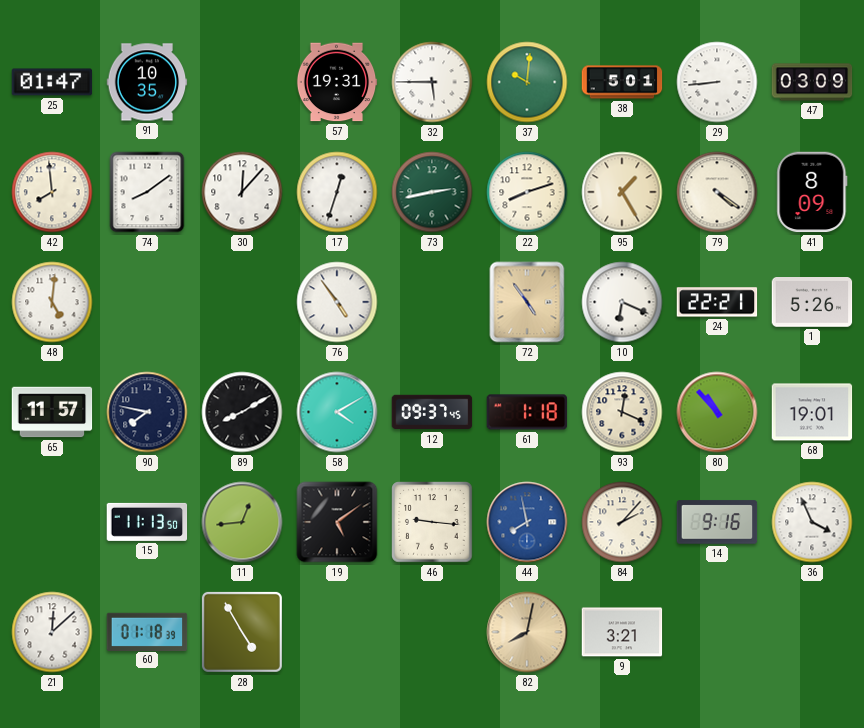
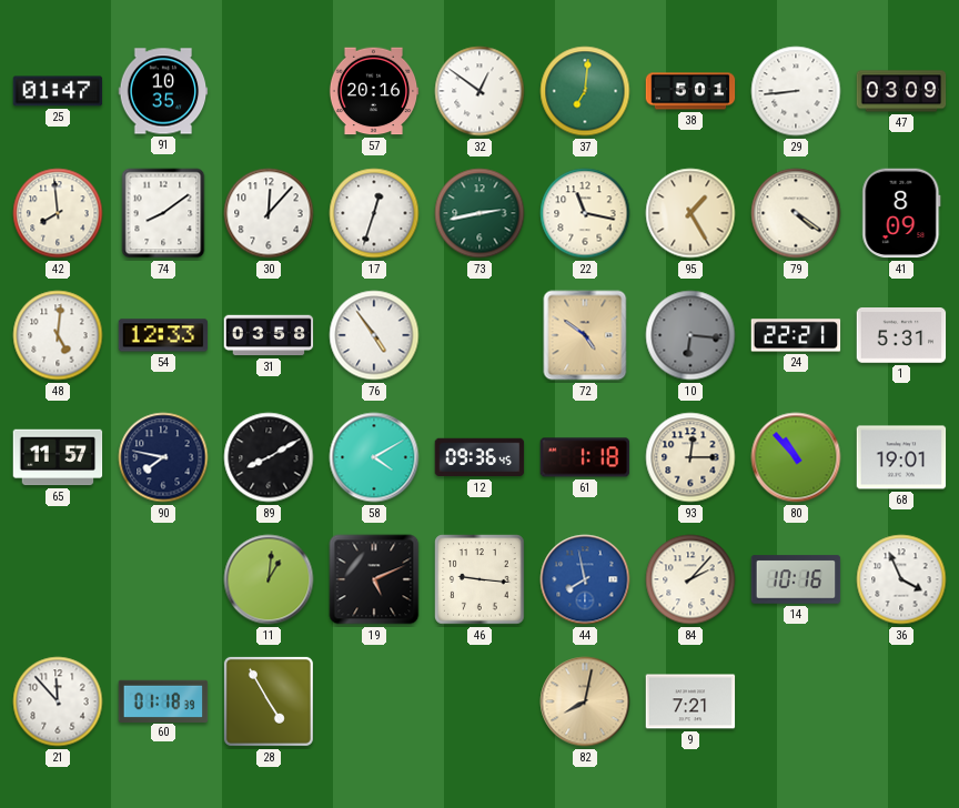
57: 19:31 -> 20:16
32: 5:45 -> 12:51
37: 10:01 -> 7:01
22: 8:12 -> 11:17
54: none -> 12:33
31: none -> 03:58
72: 4:54 -> 4:51
10: 6:19 -> 6:16
10 dial: white -> grey
1: 5:26 -> 5:31
12: 09:37 -> 09:36
93: 12:19 -> 12:15
15: 11:13 -> none
11: 12:44 -> 1:01
19: 5:09 -> 5:11
14: 9:16 -> 10:16
21: 12:08 -> 11:53
9: 3:21 -> 7:21
